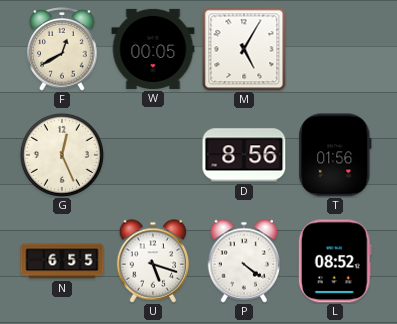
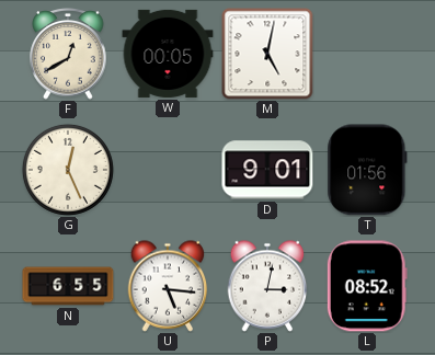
M: 5:05 -> 5:02
D: 8:56 -> 9:01
U: 5:18 -> 5:16
P: 4:21 -> 3:02
